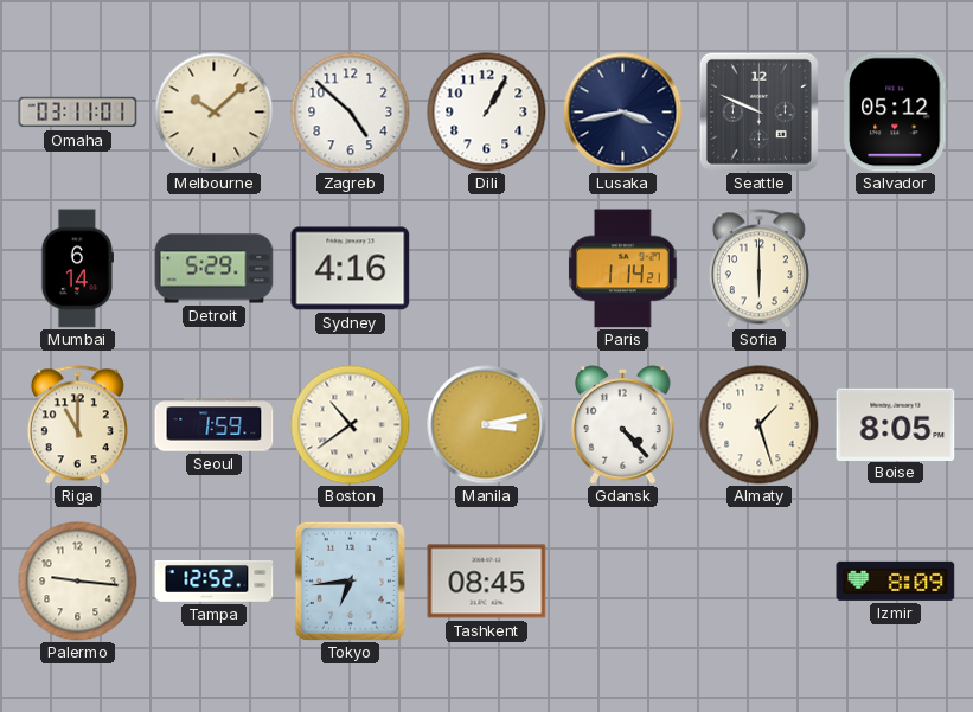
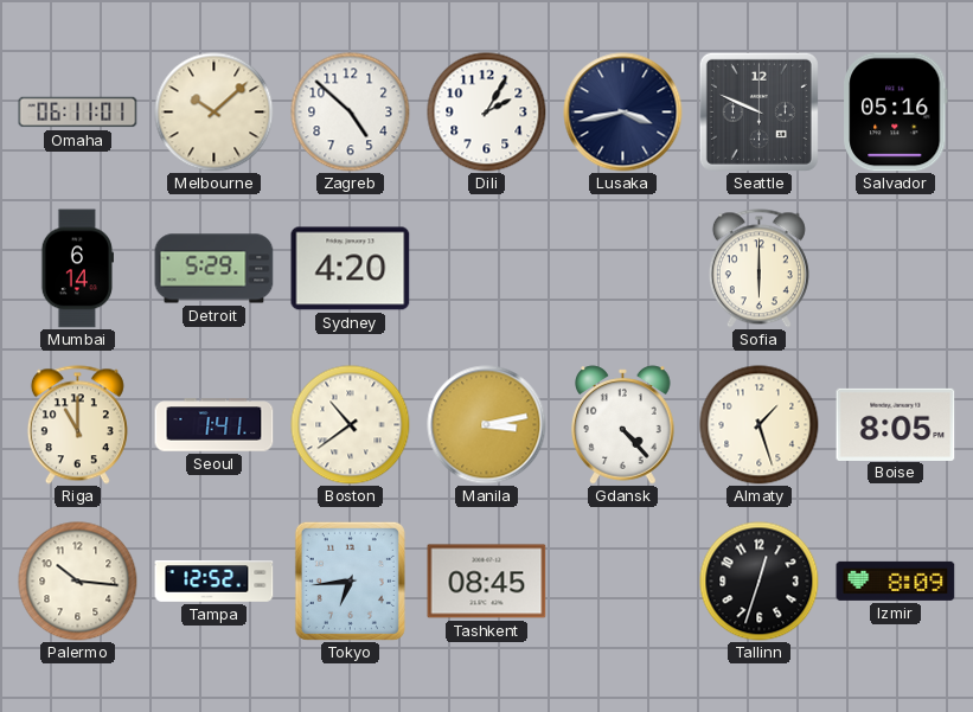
Omaha: 03:11 -> 06:11
Dili: 1:05 -> 2:05
Salvador: 05:12 -> 05:16
Sydney: 4:16 -> 4:20
Paris: 1:14 -> none
Seoul: 1:59 -> 1:41
Palermo: 9:16 -> 10:16
Tallinn: none -> 12:33
